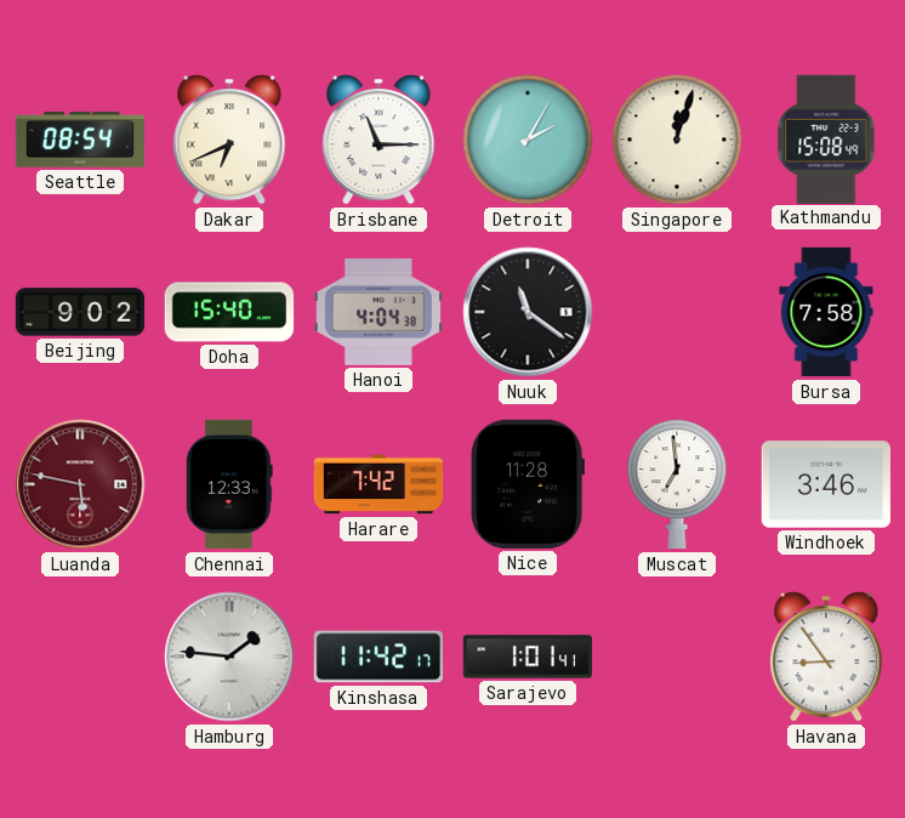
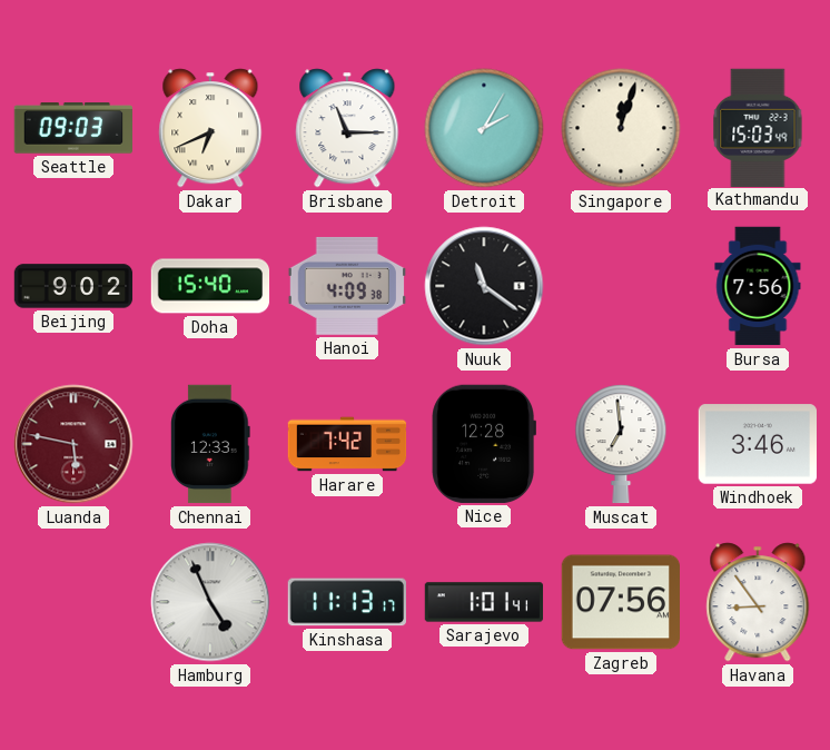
Seattle: 08:54 -> 09:03
Kathmandu: 15:08 -> 15:03
Hanoi: 4:04 -> 4:09
Bursa: 7:58 -> 7:56
Nice: 11:28 -> 12:28
Hamburg: 1:46 -> 4:56
Kinshasa: 11:42 -> 11:13
Zagreb: none -> 07:56
